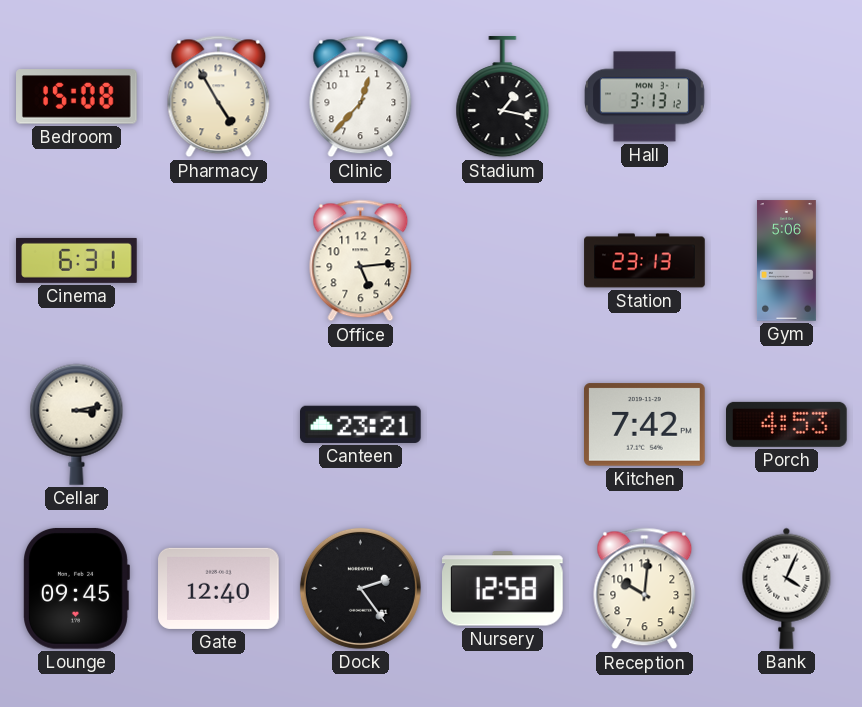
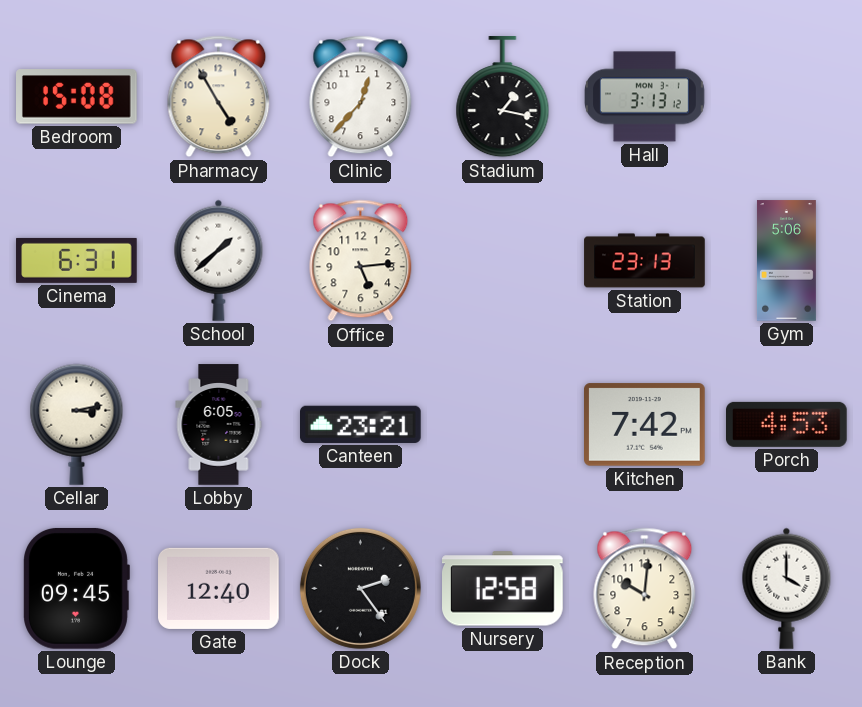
School: none -> 1:38
Lobby: none -> 6:05
Bank: 4:04 -> 4:00
